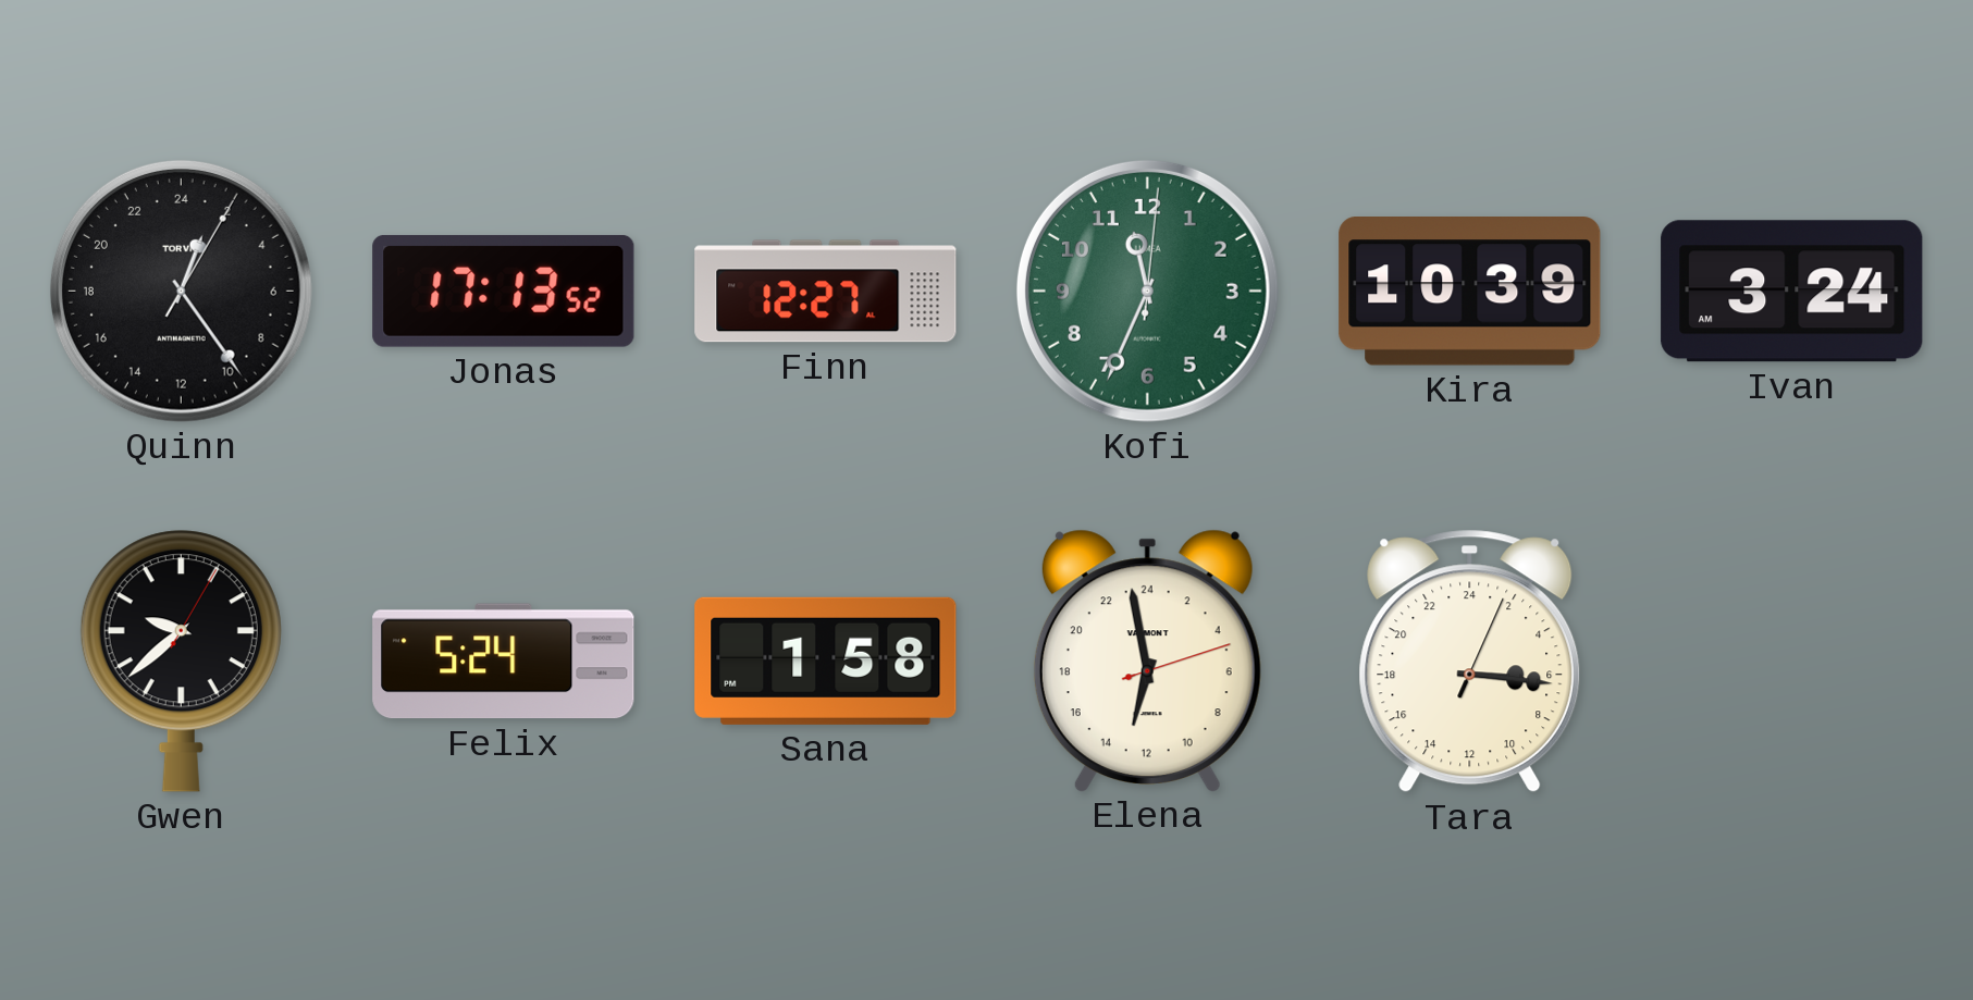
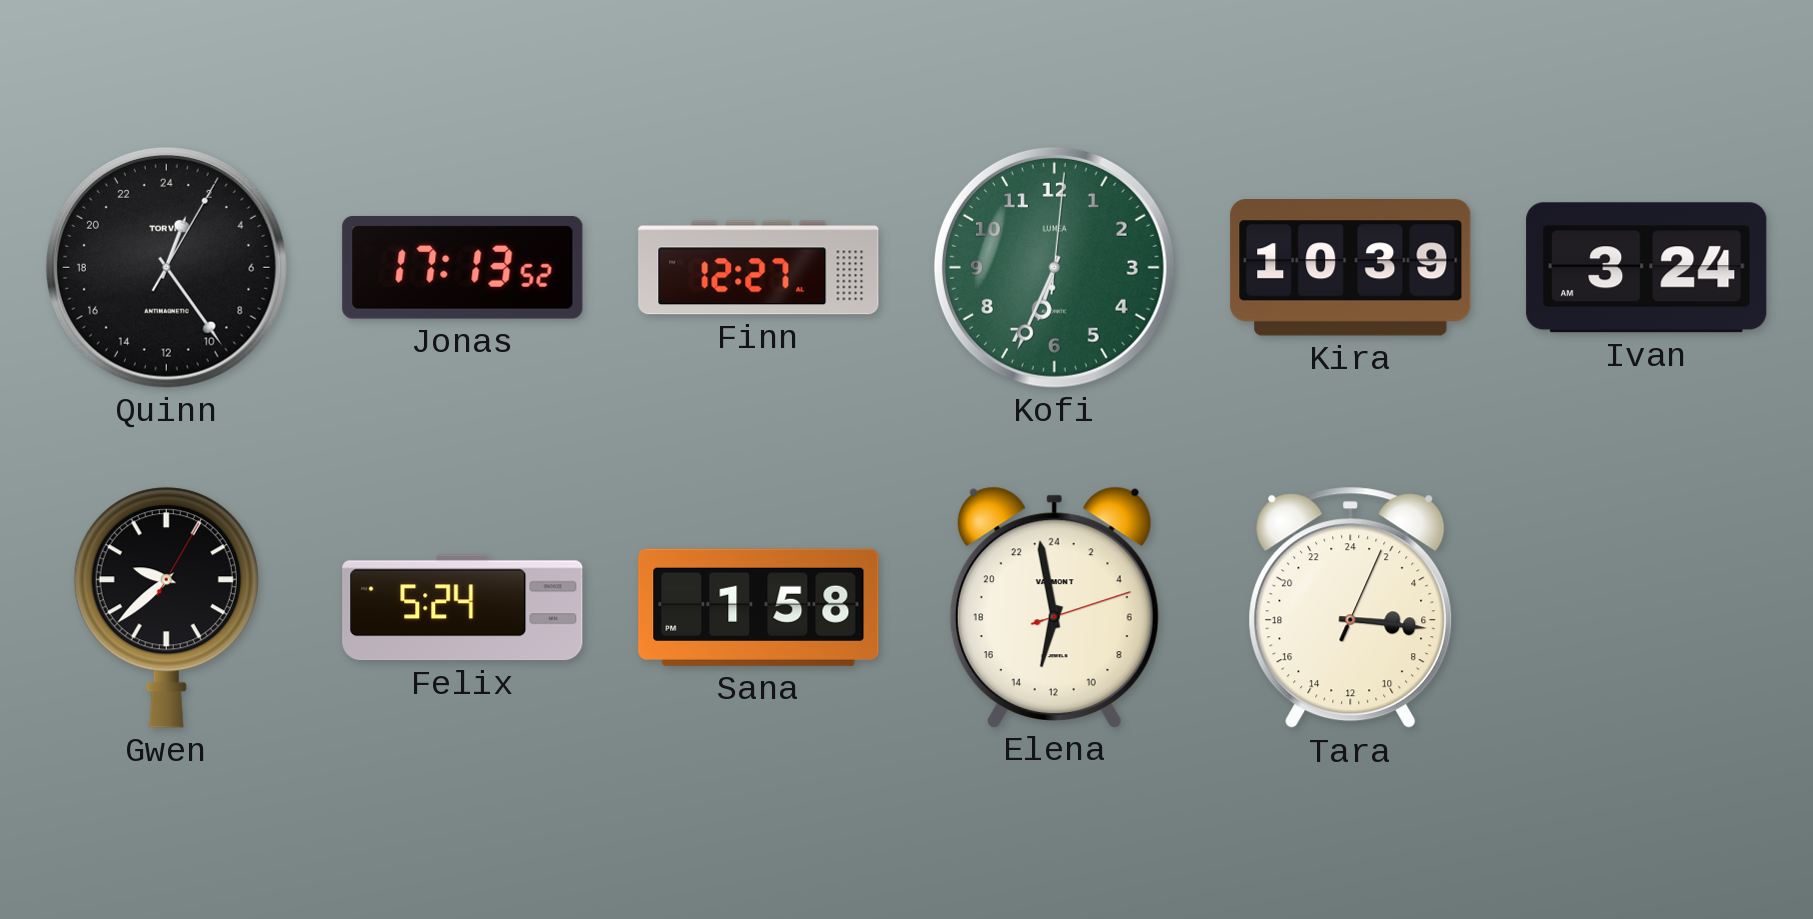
Kofi: 11:34 -> 6:34
